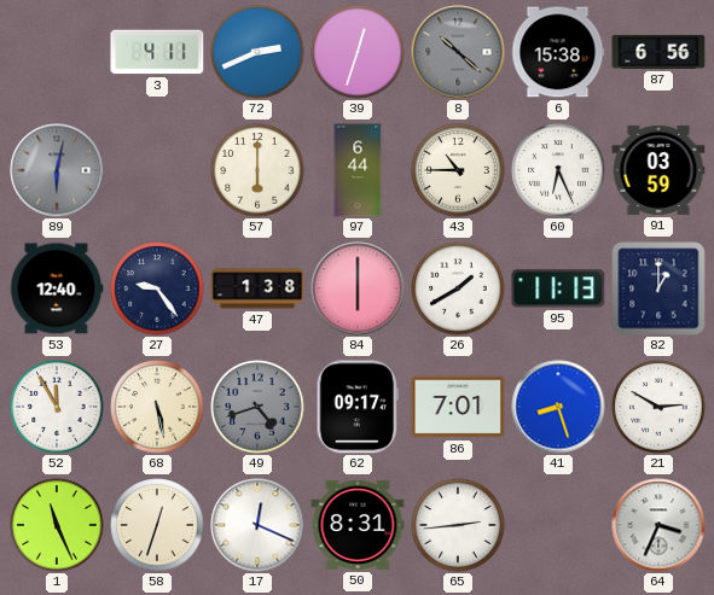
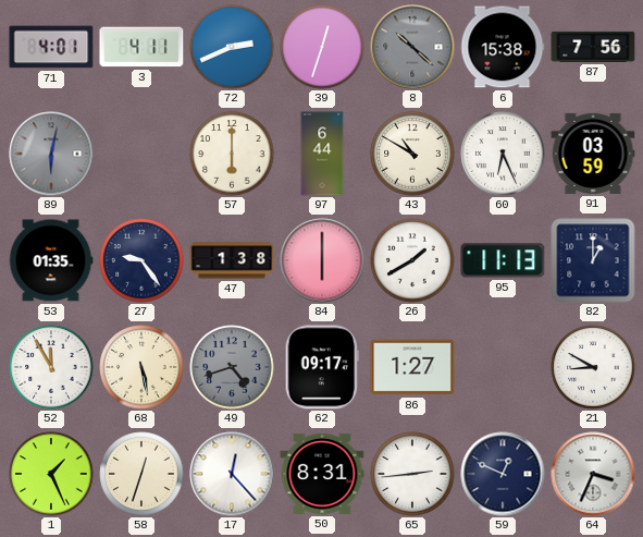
71: none -> 4:01
87: 6:56 -> 7:56
43: 10:45 -> 10:50
53: 12:40 -> 01:35
86: 7:01 -> 1:27
41: 8:27 -> none
21: 2:50 -> 8:50
1: 11:26 -> 1:26
17: 12:19 -> 12:23
59: none -> 12:49
